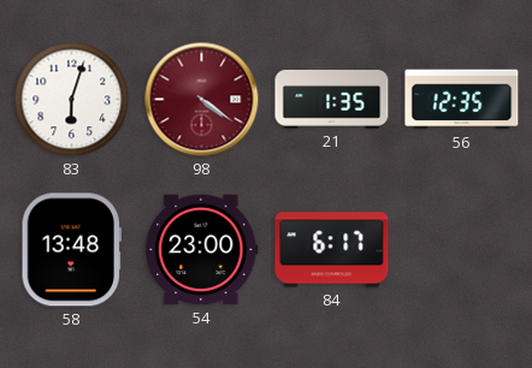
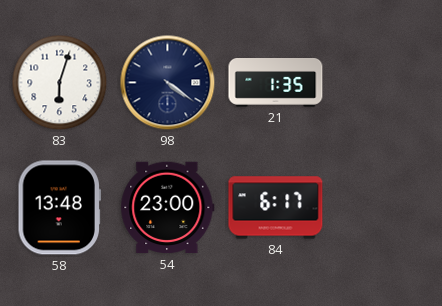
98 dial: burgundy -> navy
56: 12:35 -> none
